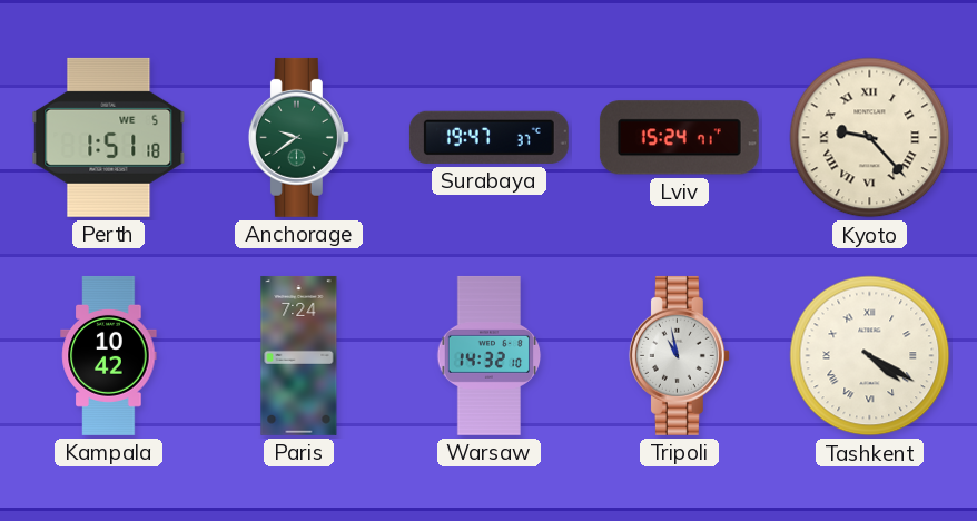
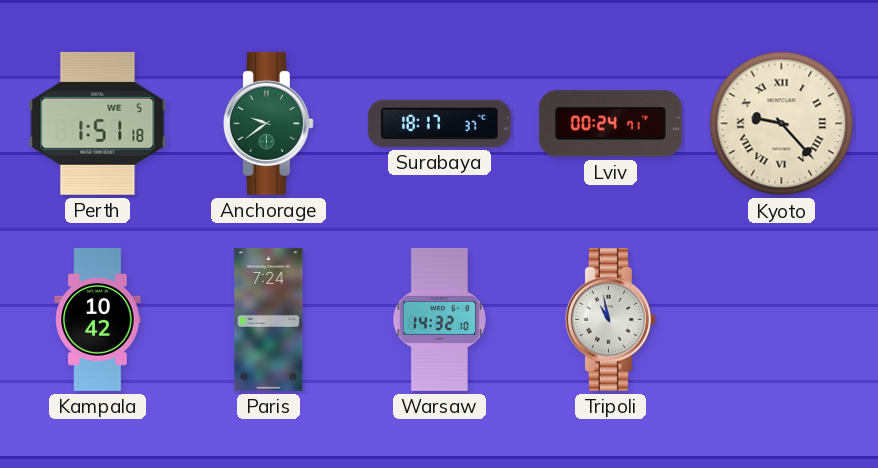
Surabaya: 19:47 -> 18:17
Lviv: 15:24 -> 00:24
Tashkent: 4:20 -> none
